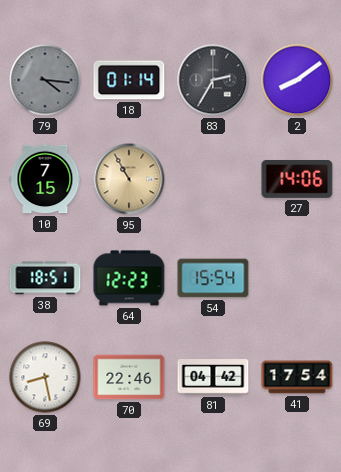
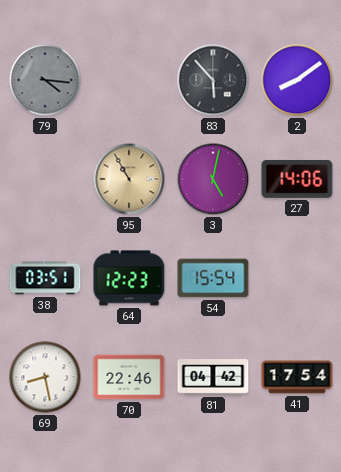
18: 01:14 -> none
83: 2:35 -> 5:53
10: 7:15 -> none
3: none -> 5:02
38: 18:51 -> 03:51
